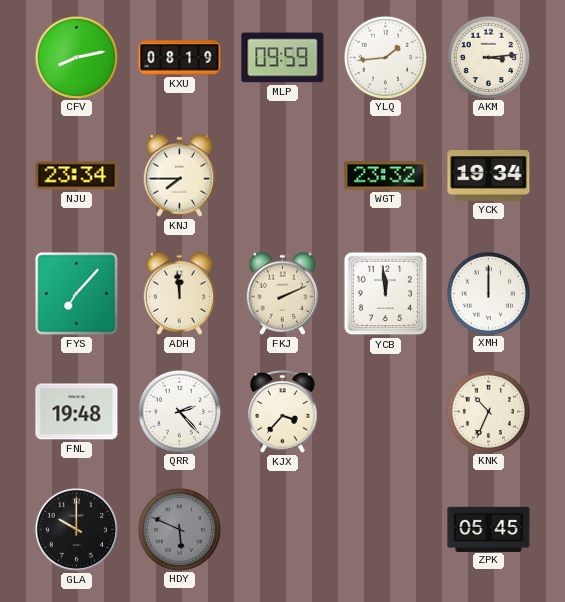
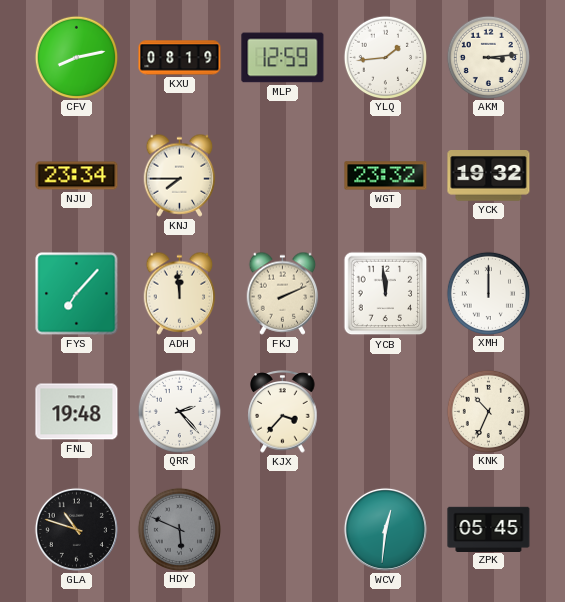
MLP: 09:59 -> 12:59
YCK: 19:34 -> 19:32
GLA: 10:00 -> 10:48
WCV: none -> 12:31
